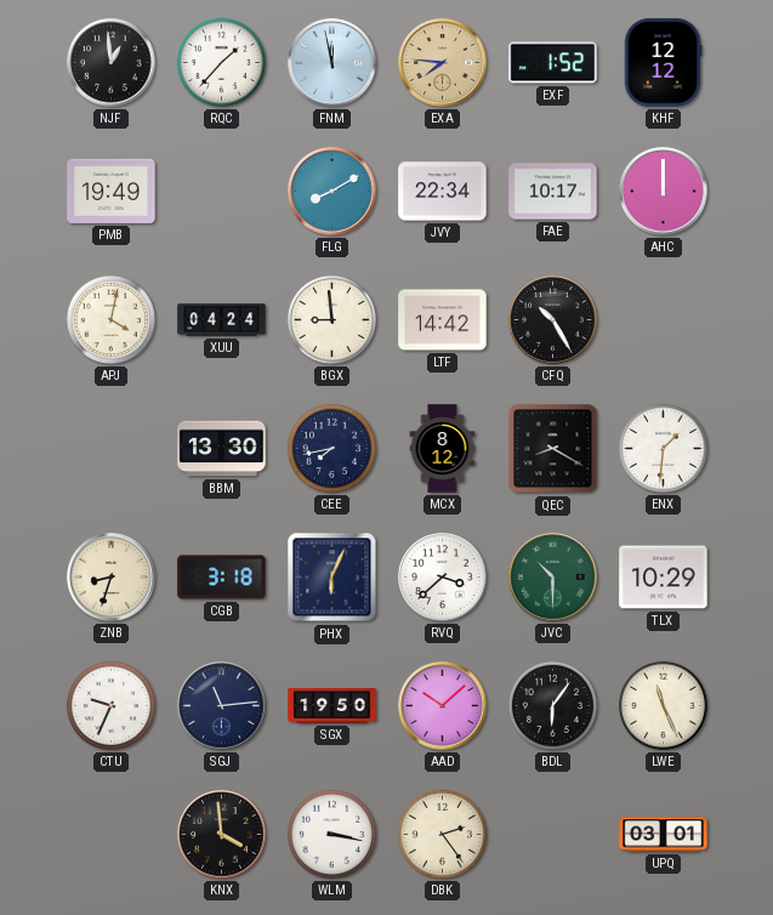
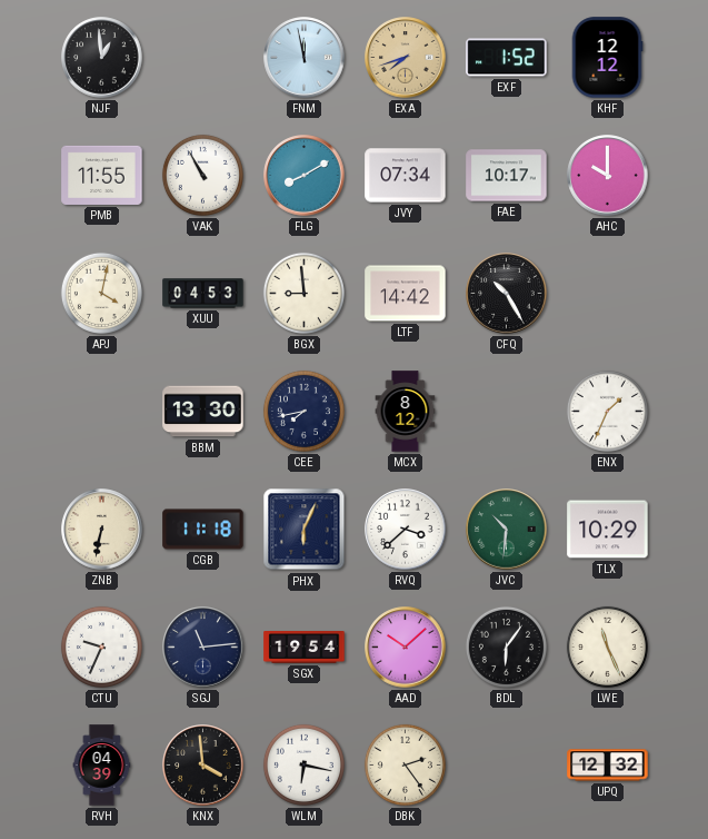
RQC: 1:37 -> none
EXA: 7:46 -> 7:42
PMB: 19:49 -> 11:55
VAK: none -> 10:55
JVY: 22:34 -> 07:34
AHC: 12:00 -> 10:00
XUU: 04:24 -> 04:53
QEC: 8:20 -> none
ENX: 1:31 -> 1:34
ZNB: 8:33 -> 6:32
CGB: 3:18 -> 11:18
JVC: 10:30 -> 10:31
SGX: 19:50 -> 19:54
RVH: none -> 04:39
WLM: 3:17 -> 6:17
UPQ: 03:01 -> 12:32
